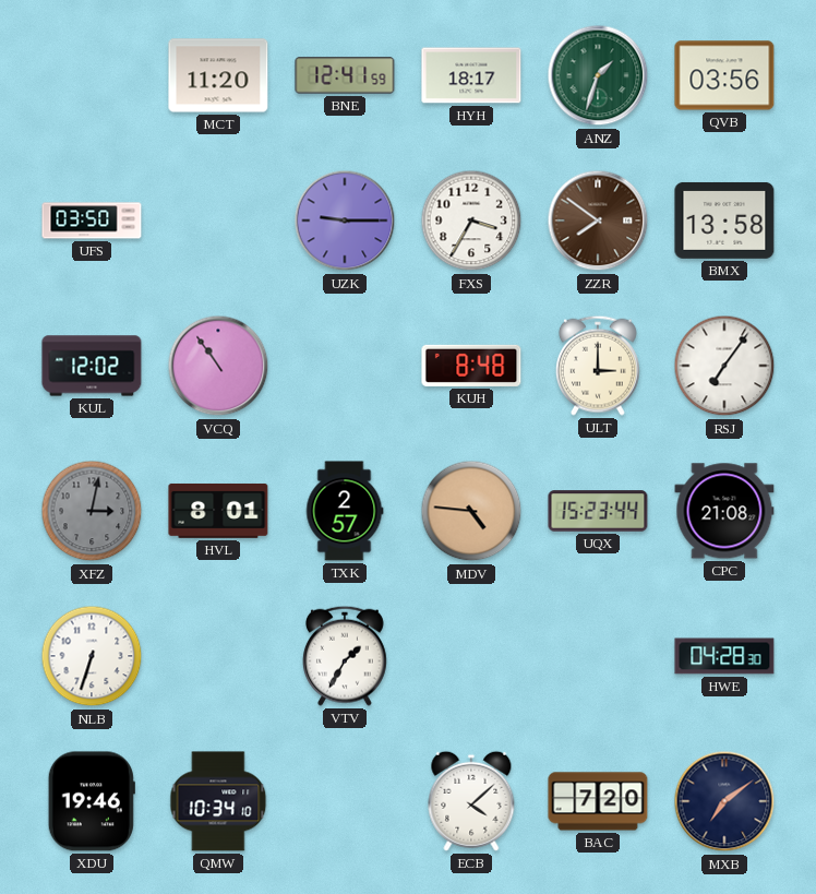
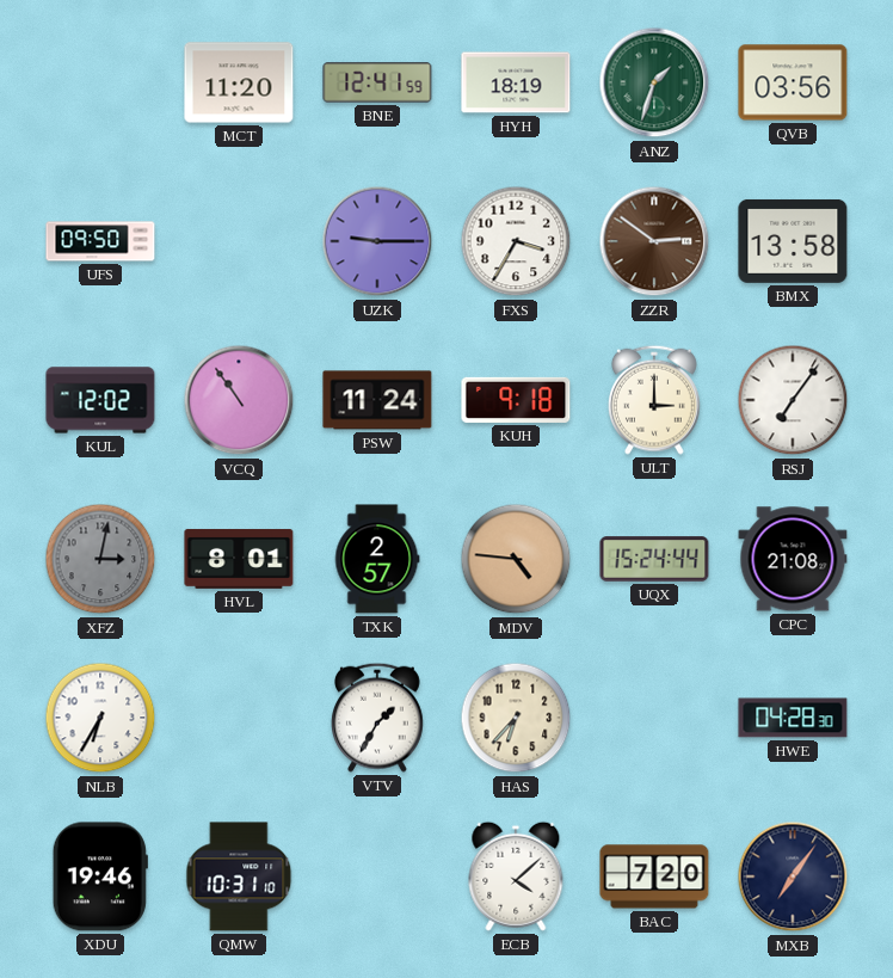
HYH: 18:17 -> 18:19
UFS: 03:50 -> 09:50
ZZR: 7:51 -> 2:51
PSW: none -> 11:24
KUH: 8:48 -> 9:18
UQX: 15:23 -> 15:24
NLB: 6:33 -> 6:35
HAS: none -> 6:37
QMW: 10:34 -> 10:31
MXB: 7:09 -> 7:06
